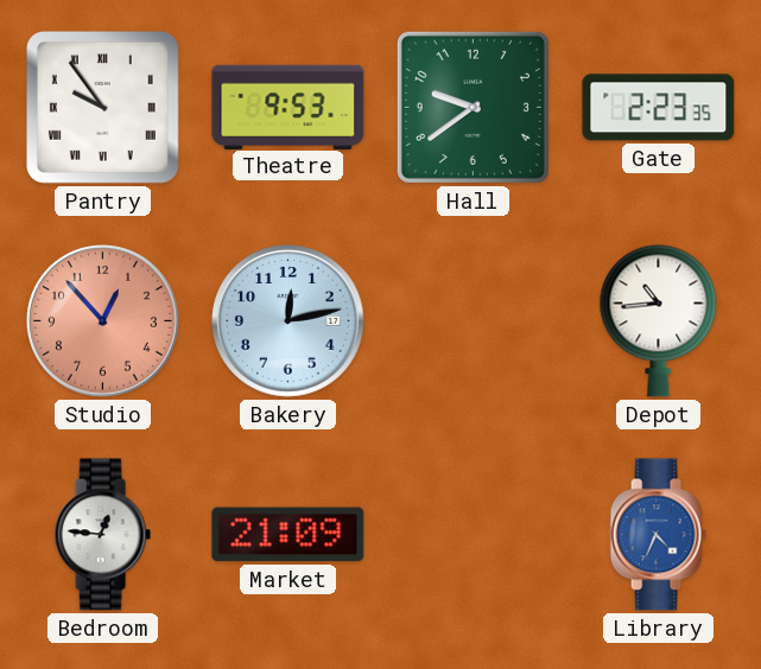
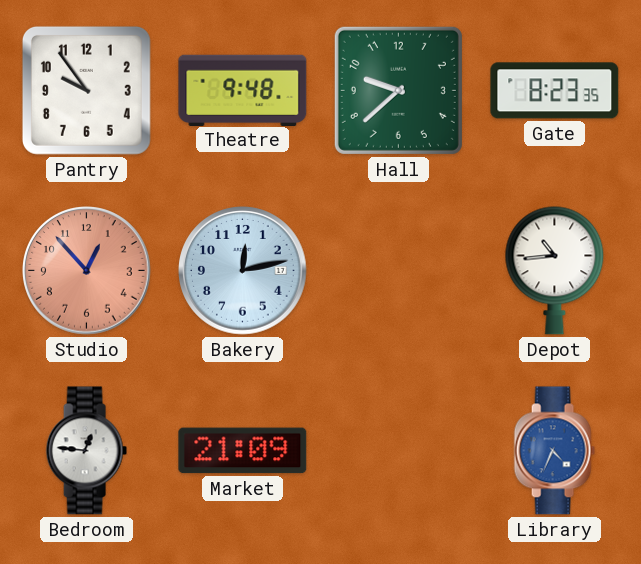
Pantry numerals: Roman -> Arabic
Theatre: 9:53 -> 9:48
Hall: 9:39 -> 9:38
Gate: 2:23 -> 8:23
